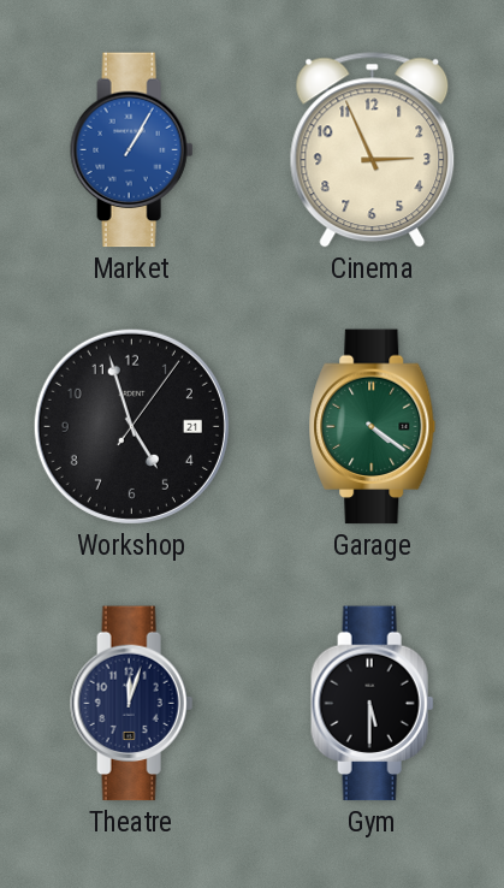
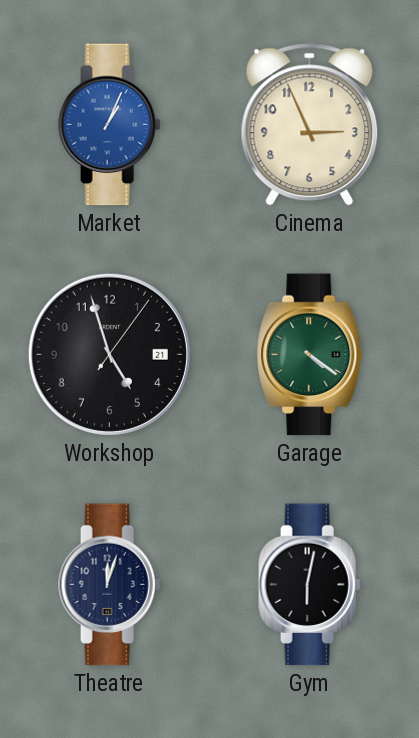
Market: 1:05 -> 1:04
Gym: 5:30 -> 6:02
